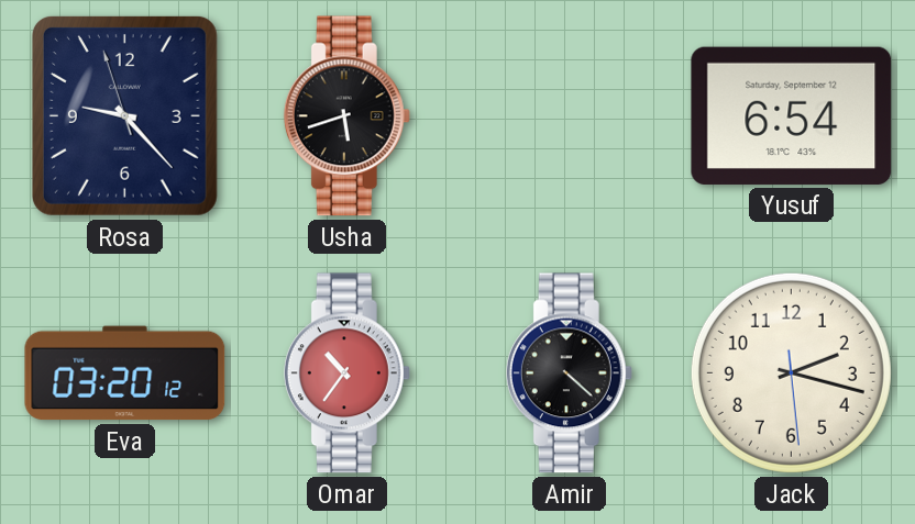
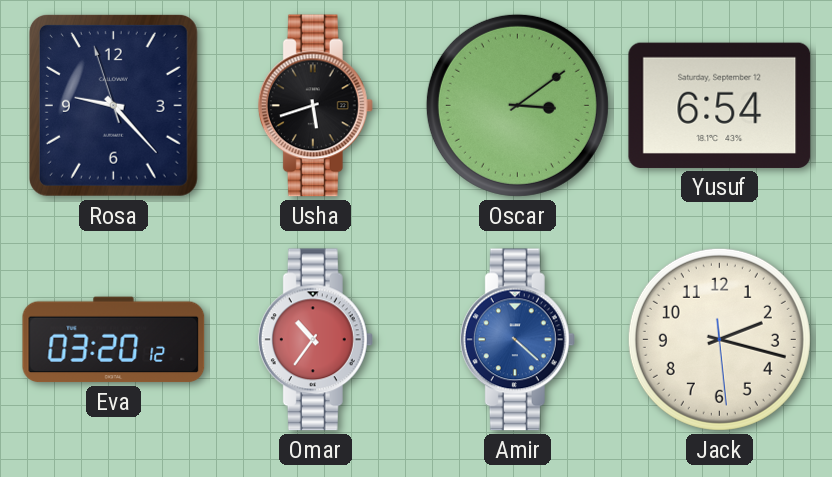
Oscar: none -> 3:09
Amir dial: black -> blue
